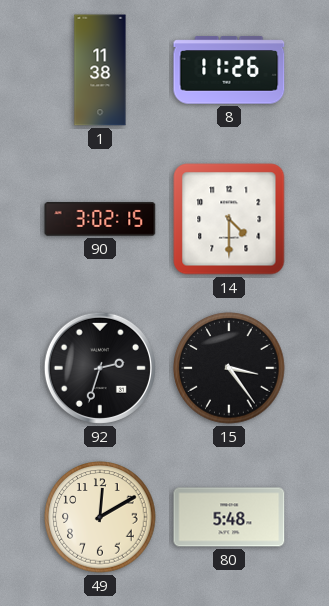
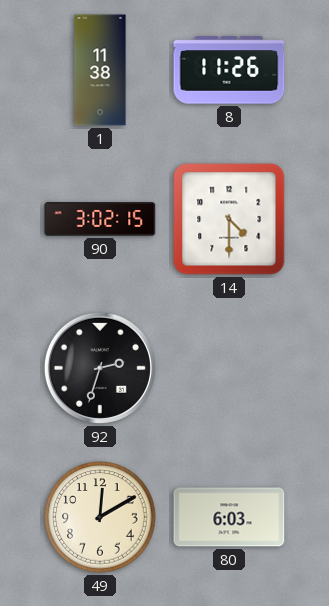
15: 3:24 -> none
80: 5:48 -> 6:03
